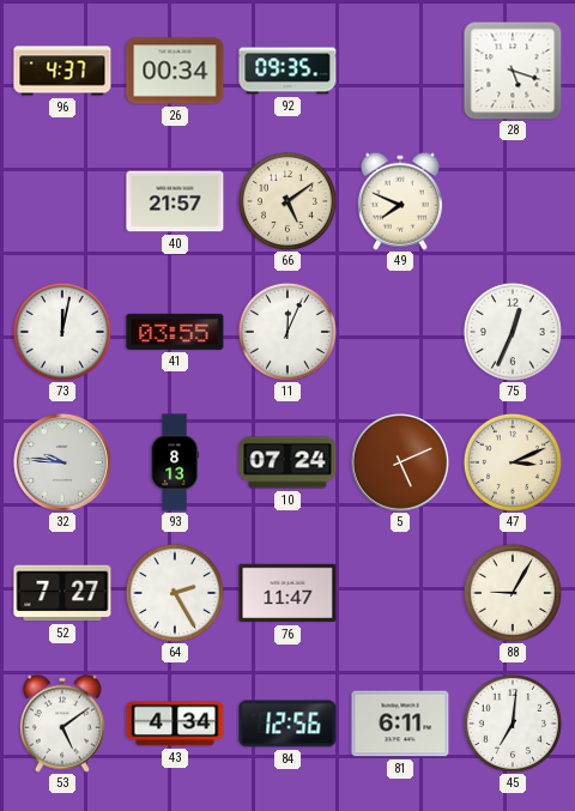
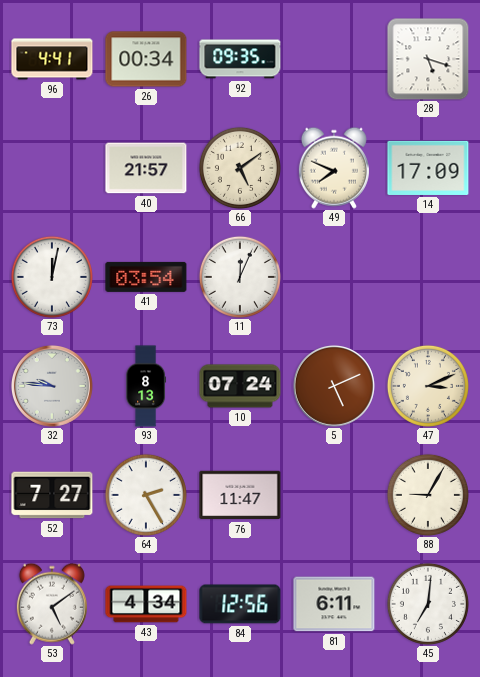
96: 4:37 -> 4:41
14: none -> 17:09
41: 03:55 -> 03:54
75: 12:34 -> none
